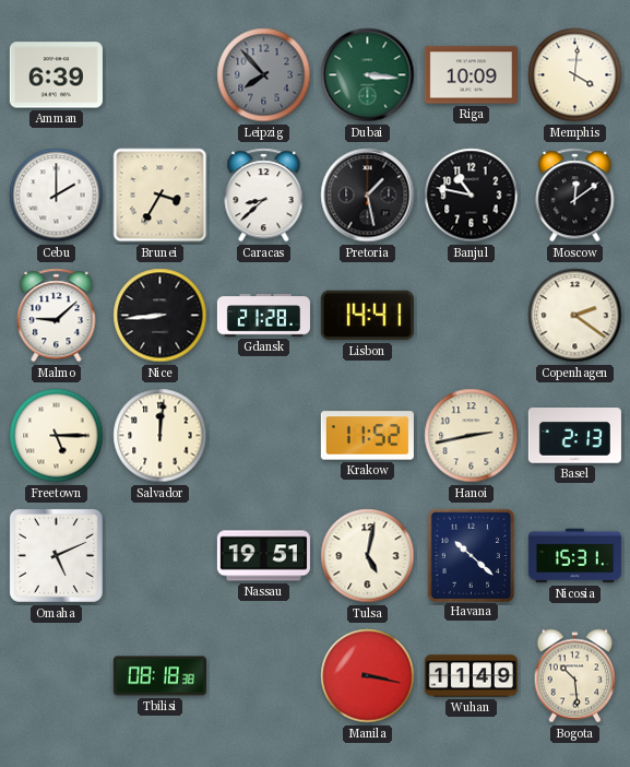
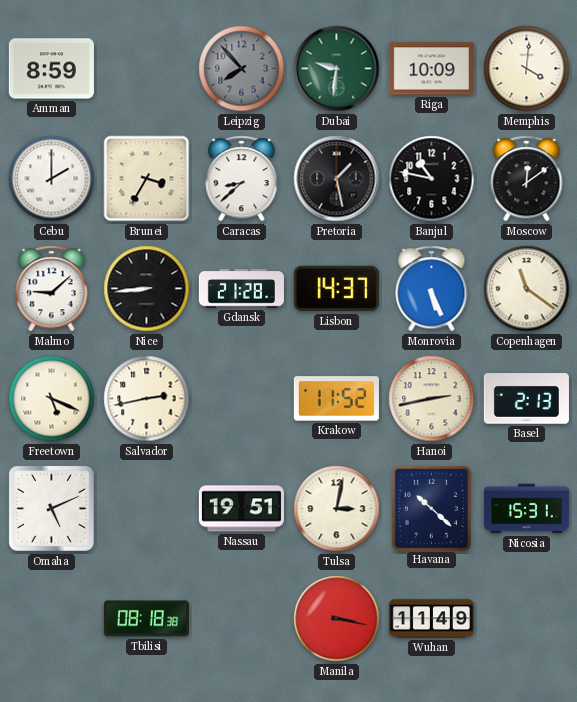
Amman: 6:39 -> 8:59
Dubai: 3:16 -> 9:31
Lisbon: 14:41 -> 14:37
Monrovia: none -> 5:26
Copenhagen: 2:21 -> 11:21
Freetown: 5:15 -> 5:19
Salvador: 12:01 -> 2:43
Tulsa: 5:02 -> 3:02
Bogota: 10:29 -> none
